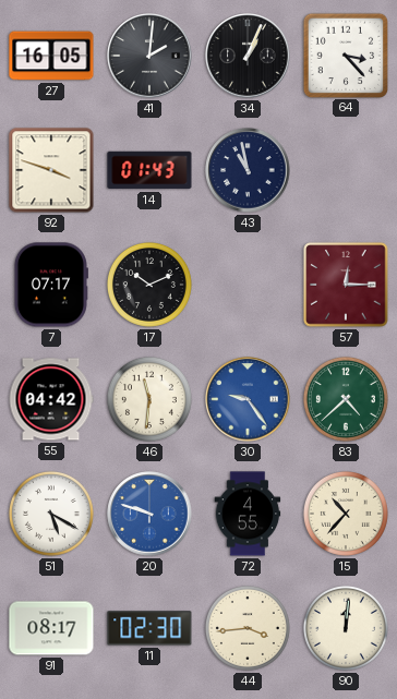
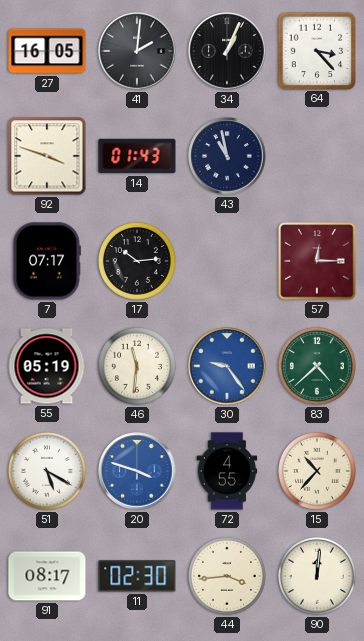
17: 10:11 -> 10:14
55: 04:42 -> 05:19
20: 9:48 -> 3:48
